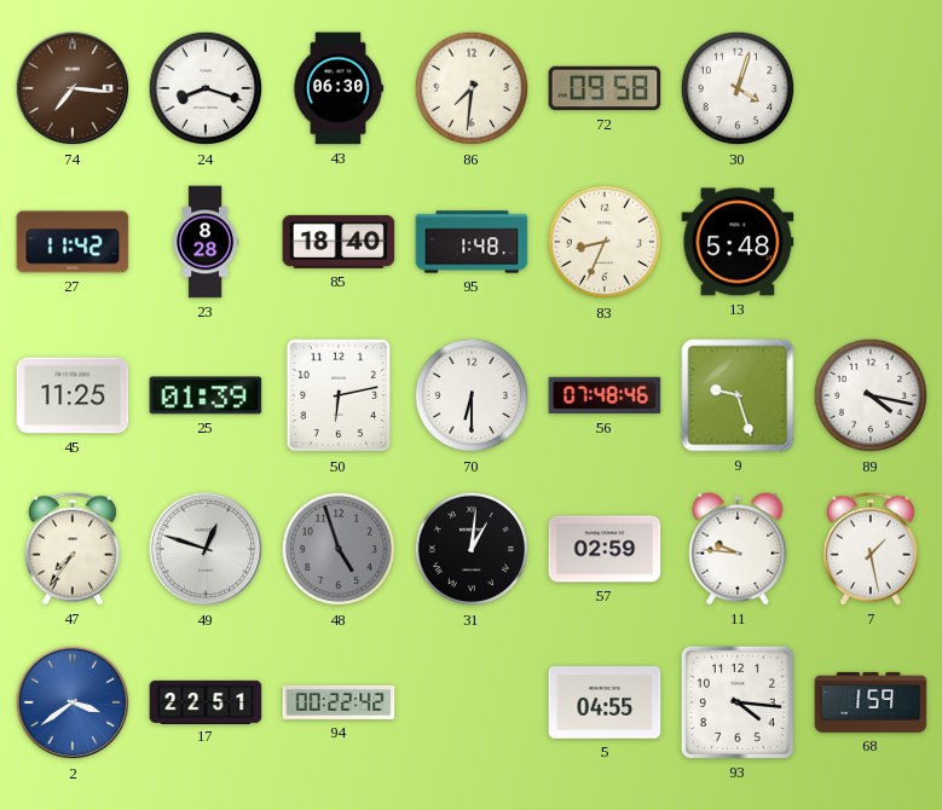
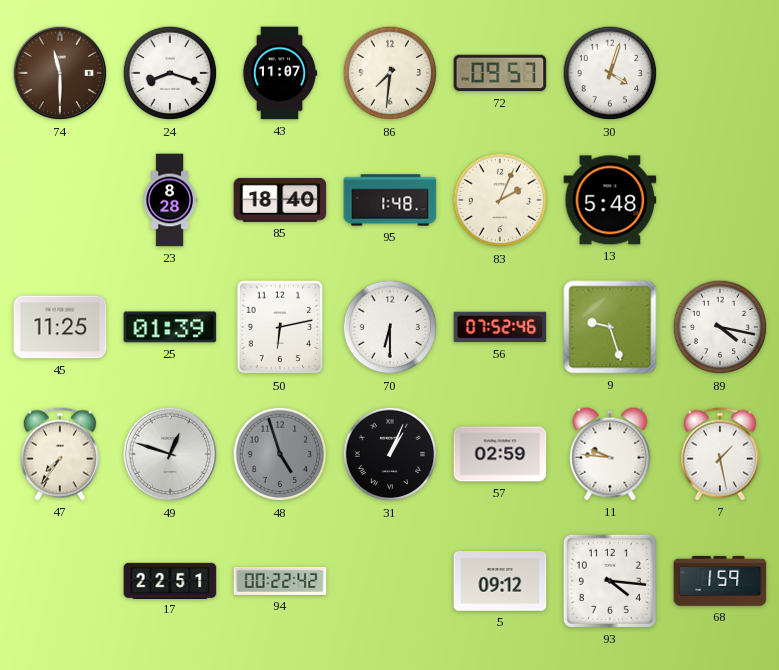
74: 7:16 -> 11:30
43: 06:30 -> 11:07
72: 09:58 -> 09:57
27: 11:42 -> none
83: 8:34 -> 2:04
56: 07:48 -> 07:52
31: 1:01 -> 1:04
2: 3:39 -> none
5: 04:55 -> 09:12
